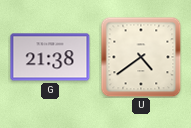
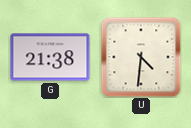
U: 4:39 -> 4:31
